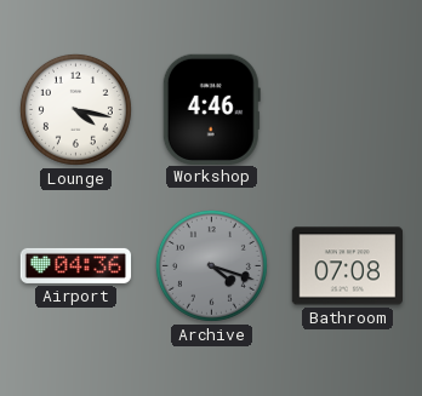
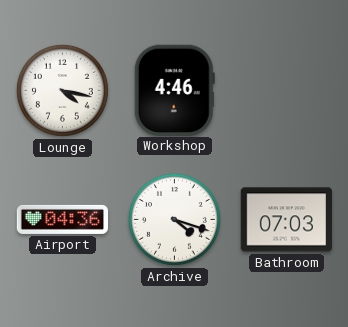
Archive dial: grey -> white
Bathroom: 07:08 -> 07:03
